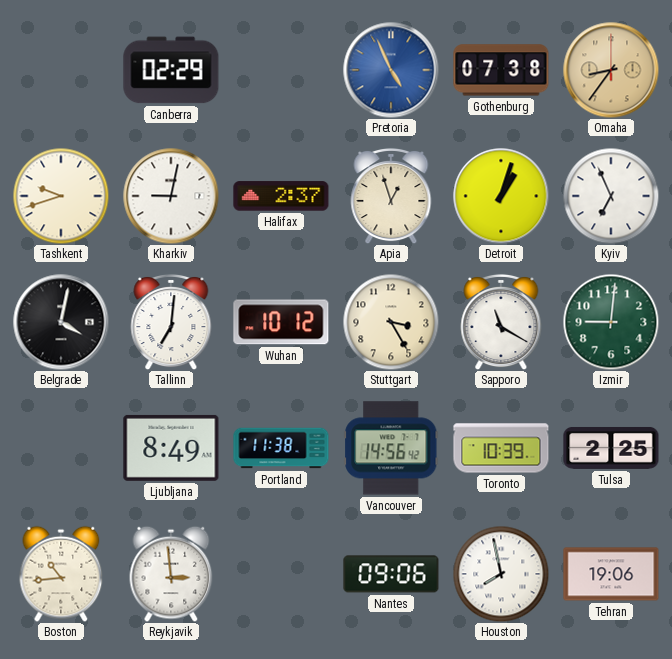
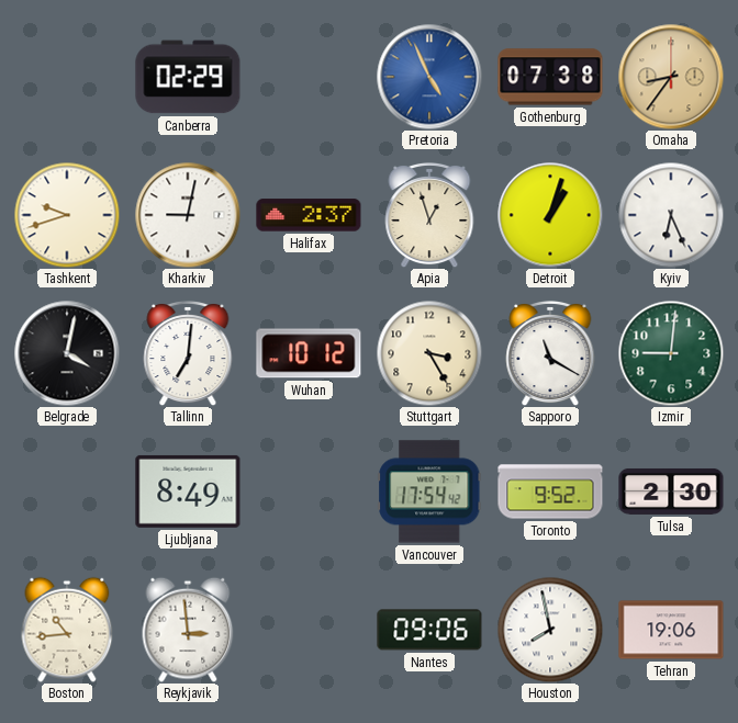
Kyiv: 6:56 -> 6:26
Portland: 11:38 -> none
Vancouver: 14:56 -> 17:54
Toronto: 10:39 -> 9:52
Tulsa: 2:25 -> 2:30
